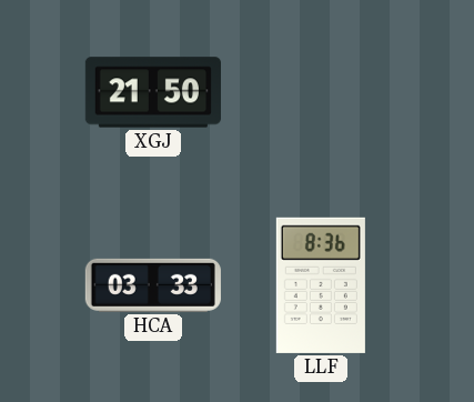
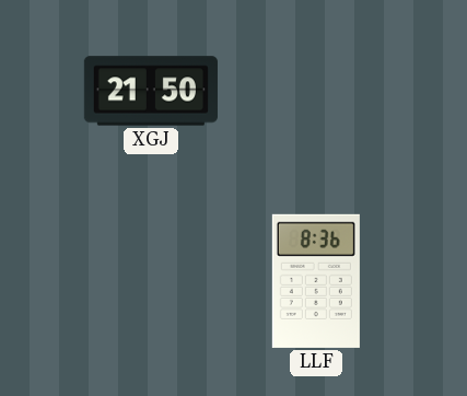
HCA: 03:33 -> none
